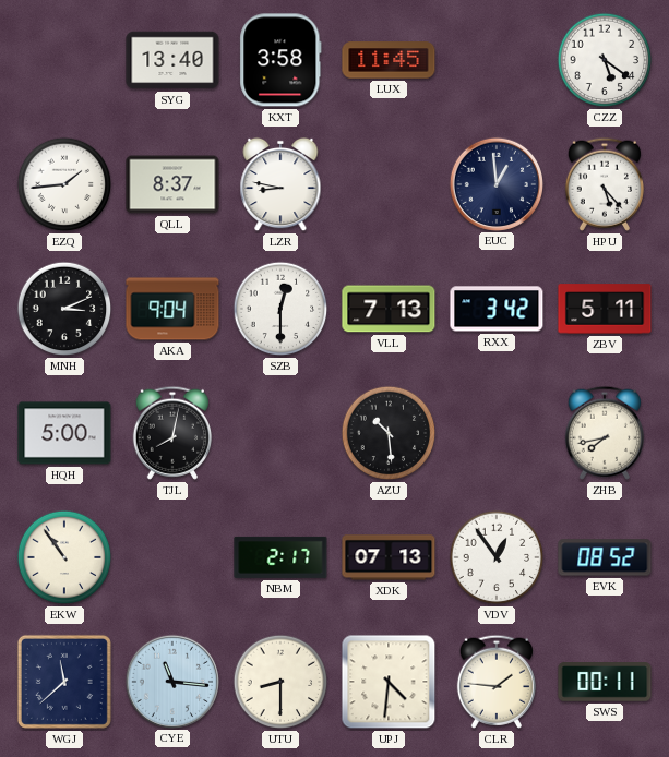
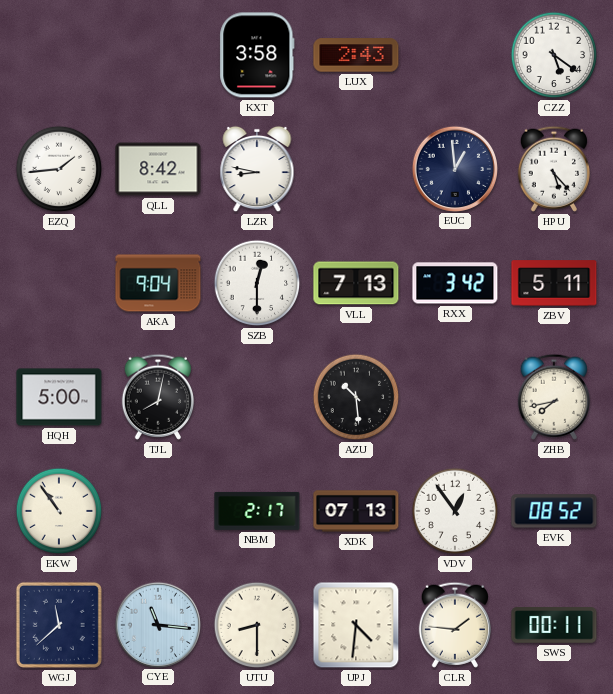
SYG: 13:40 -> none
LUX: 11:45 -> 2:43
QLL: 8:37 -> 8:42
MNH: 3:11 -> none
